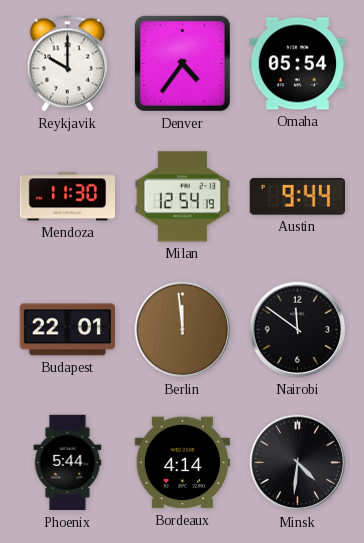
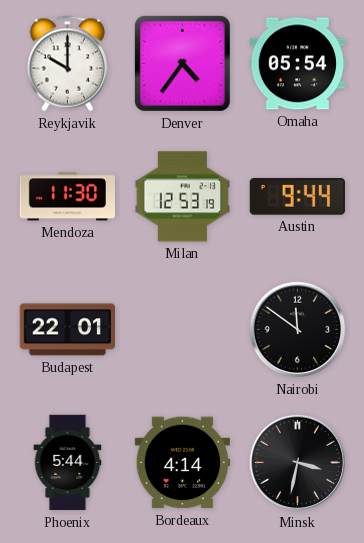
Milan: 12:54 -> 12:53
Berlin: 11:59 -> none
Minsk: 4:31 -> 3:32
